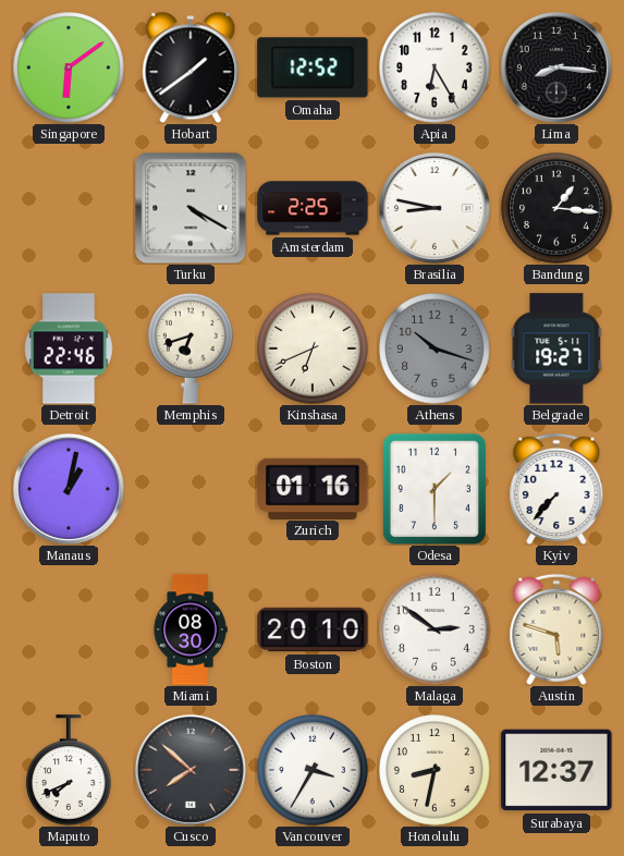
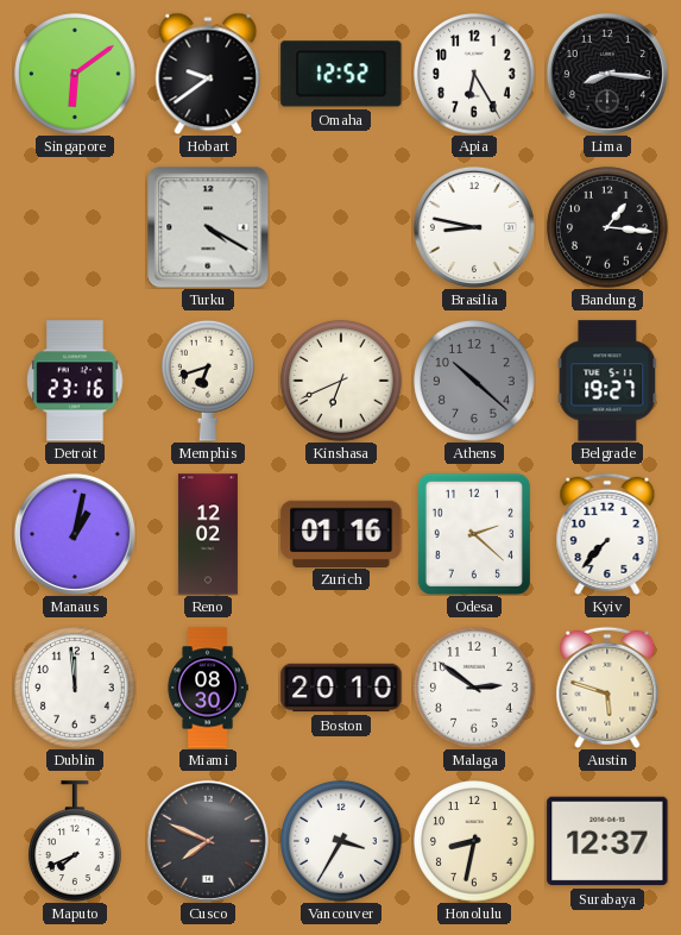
Hobart: 1:39 -> 9:39
Amsterdam: 2:25 -> none
Detroit: 22:46 -> 23:16
Athens: 10:18 -> 10:22
Reno: none -> 12:02
Odesa: 1:30 -> 2:22
Dublin: none -> 11:59
Cusco: 7:52 -> 7:49
